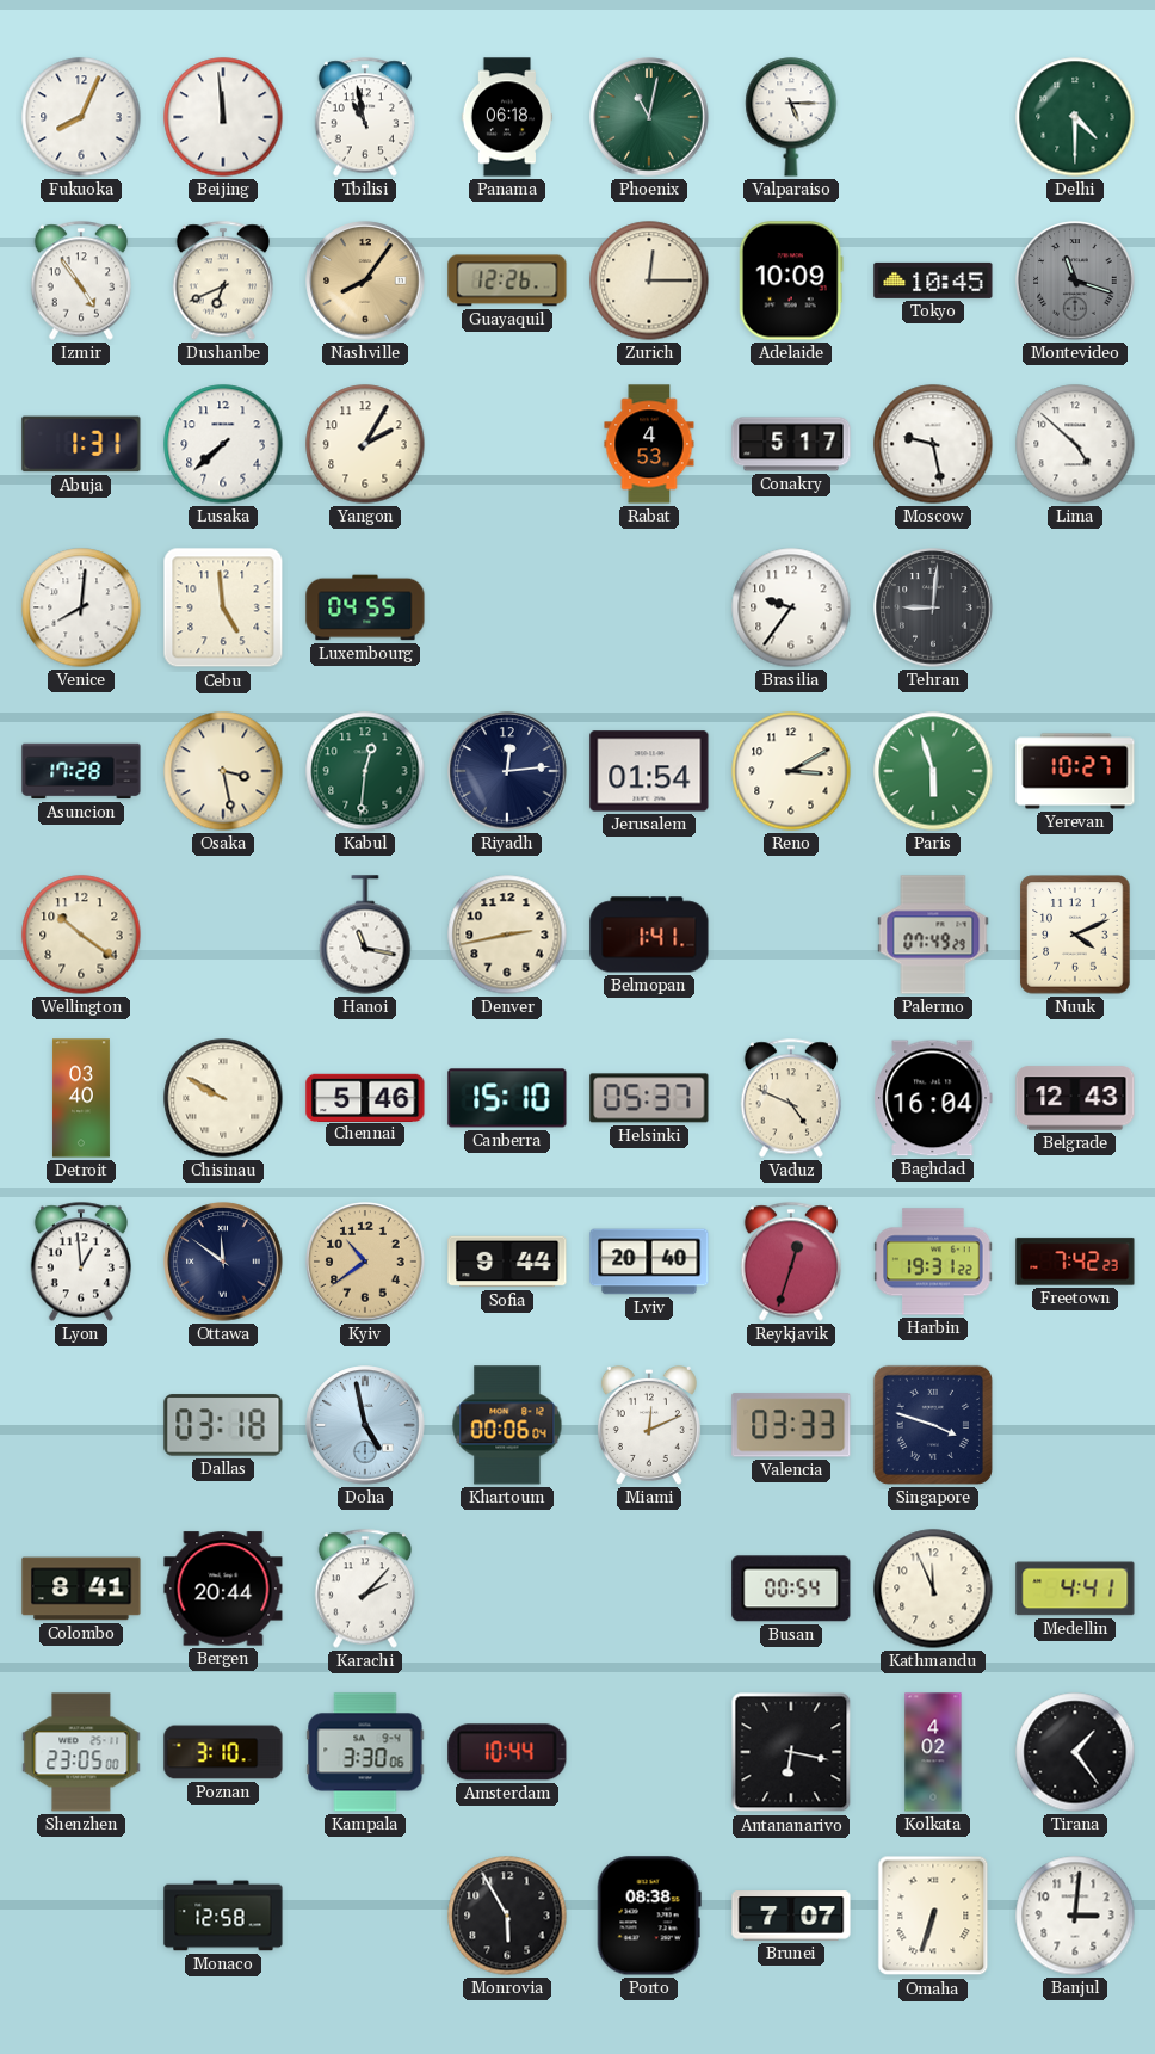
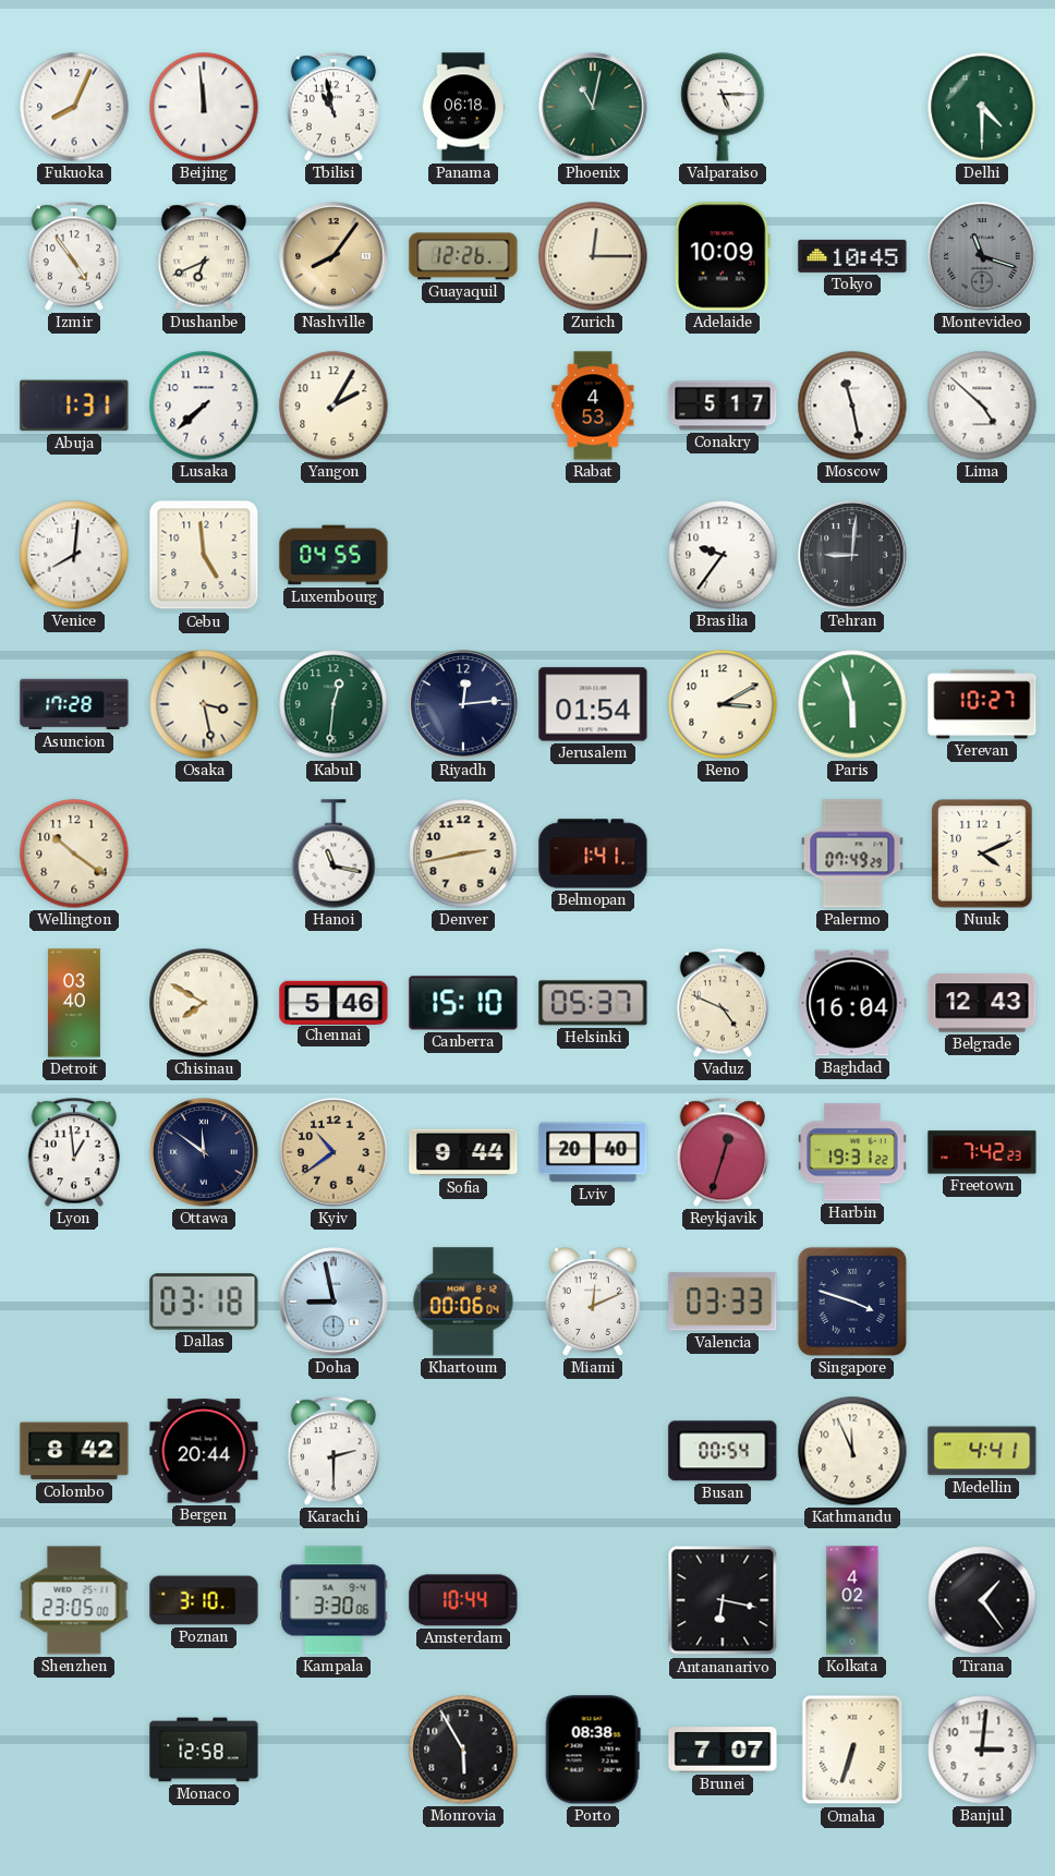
Moscow: 9:28 -> 11:28
Chisinau: 9:50 -> 7:50
Doha: 4:58 -> 8:58
Colombo: 8:41 -> 8:42
Karachi: 2:07 -> 2:30
